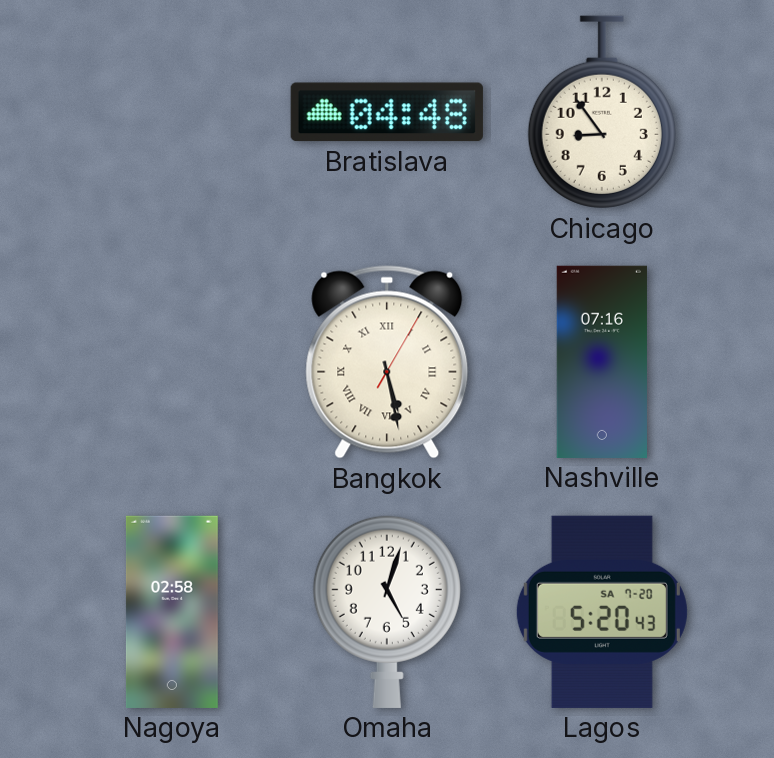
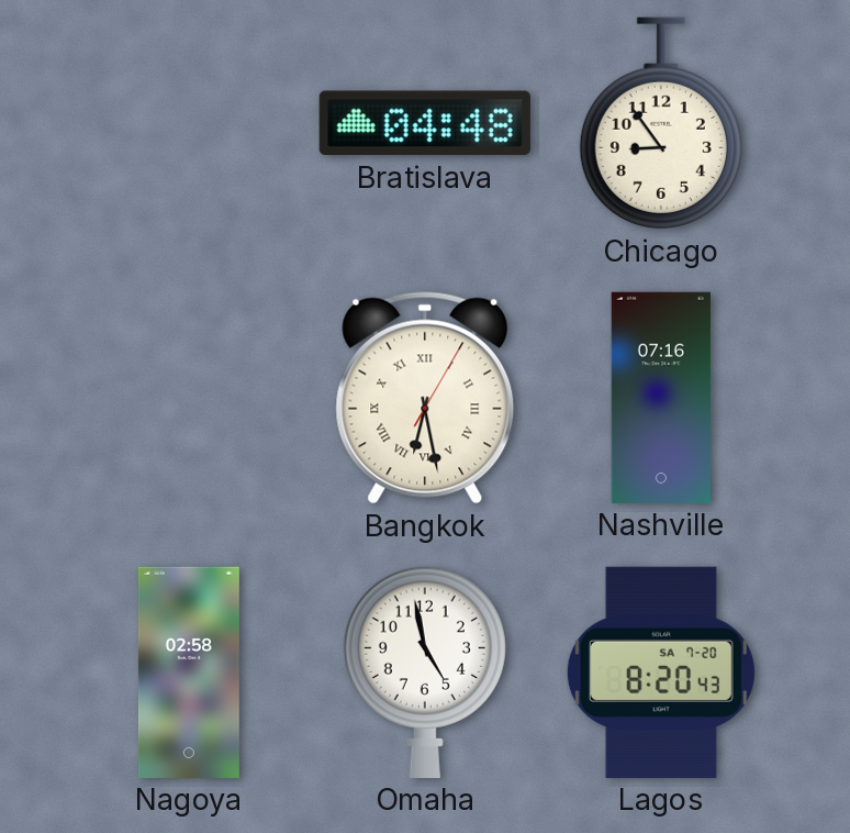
Bangkok: 5:28 -> 6:28
Omaha: 5:03 -> 4:58
Lagos: 5:20 -> 8:20
